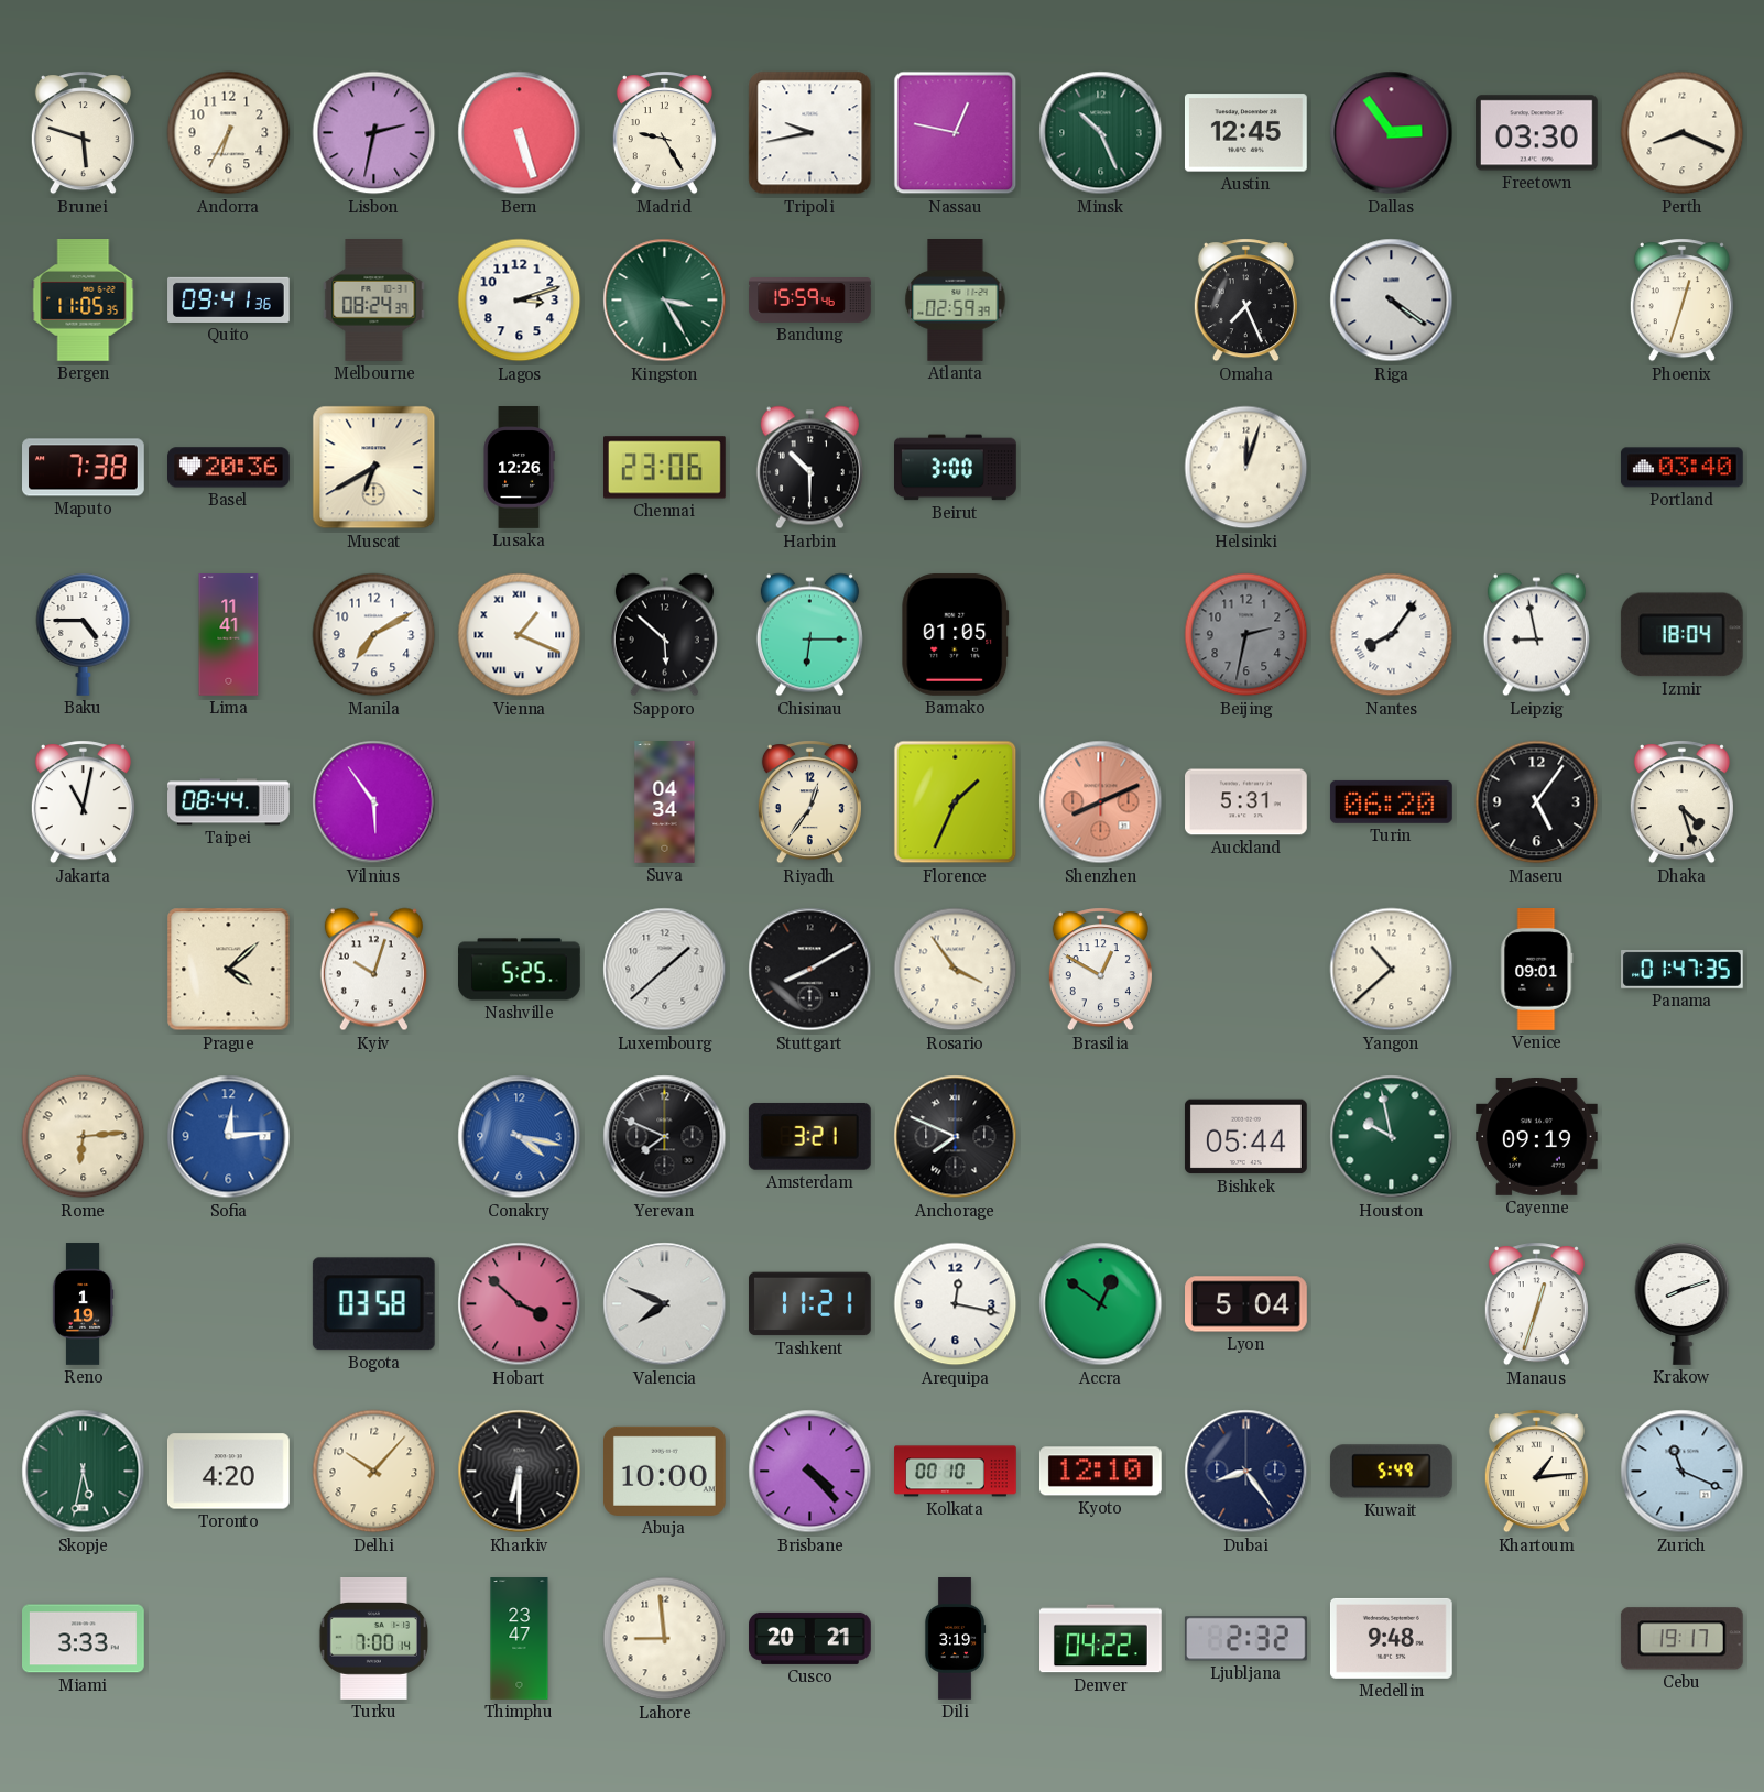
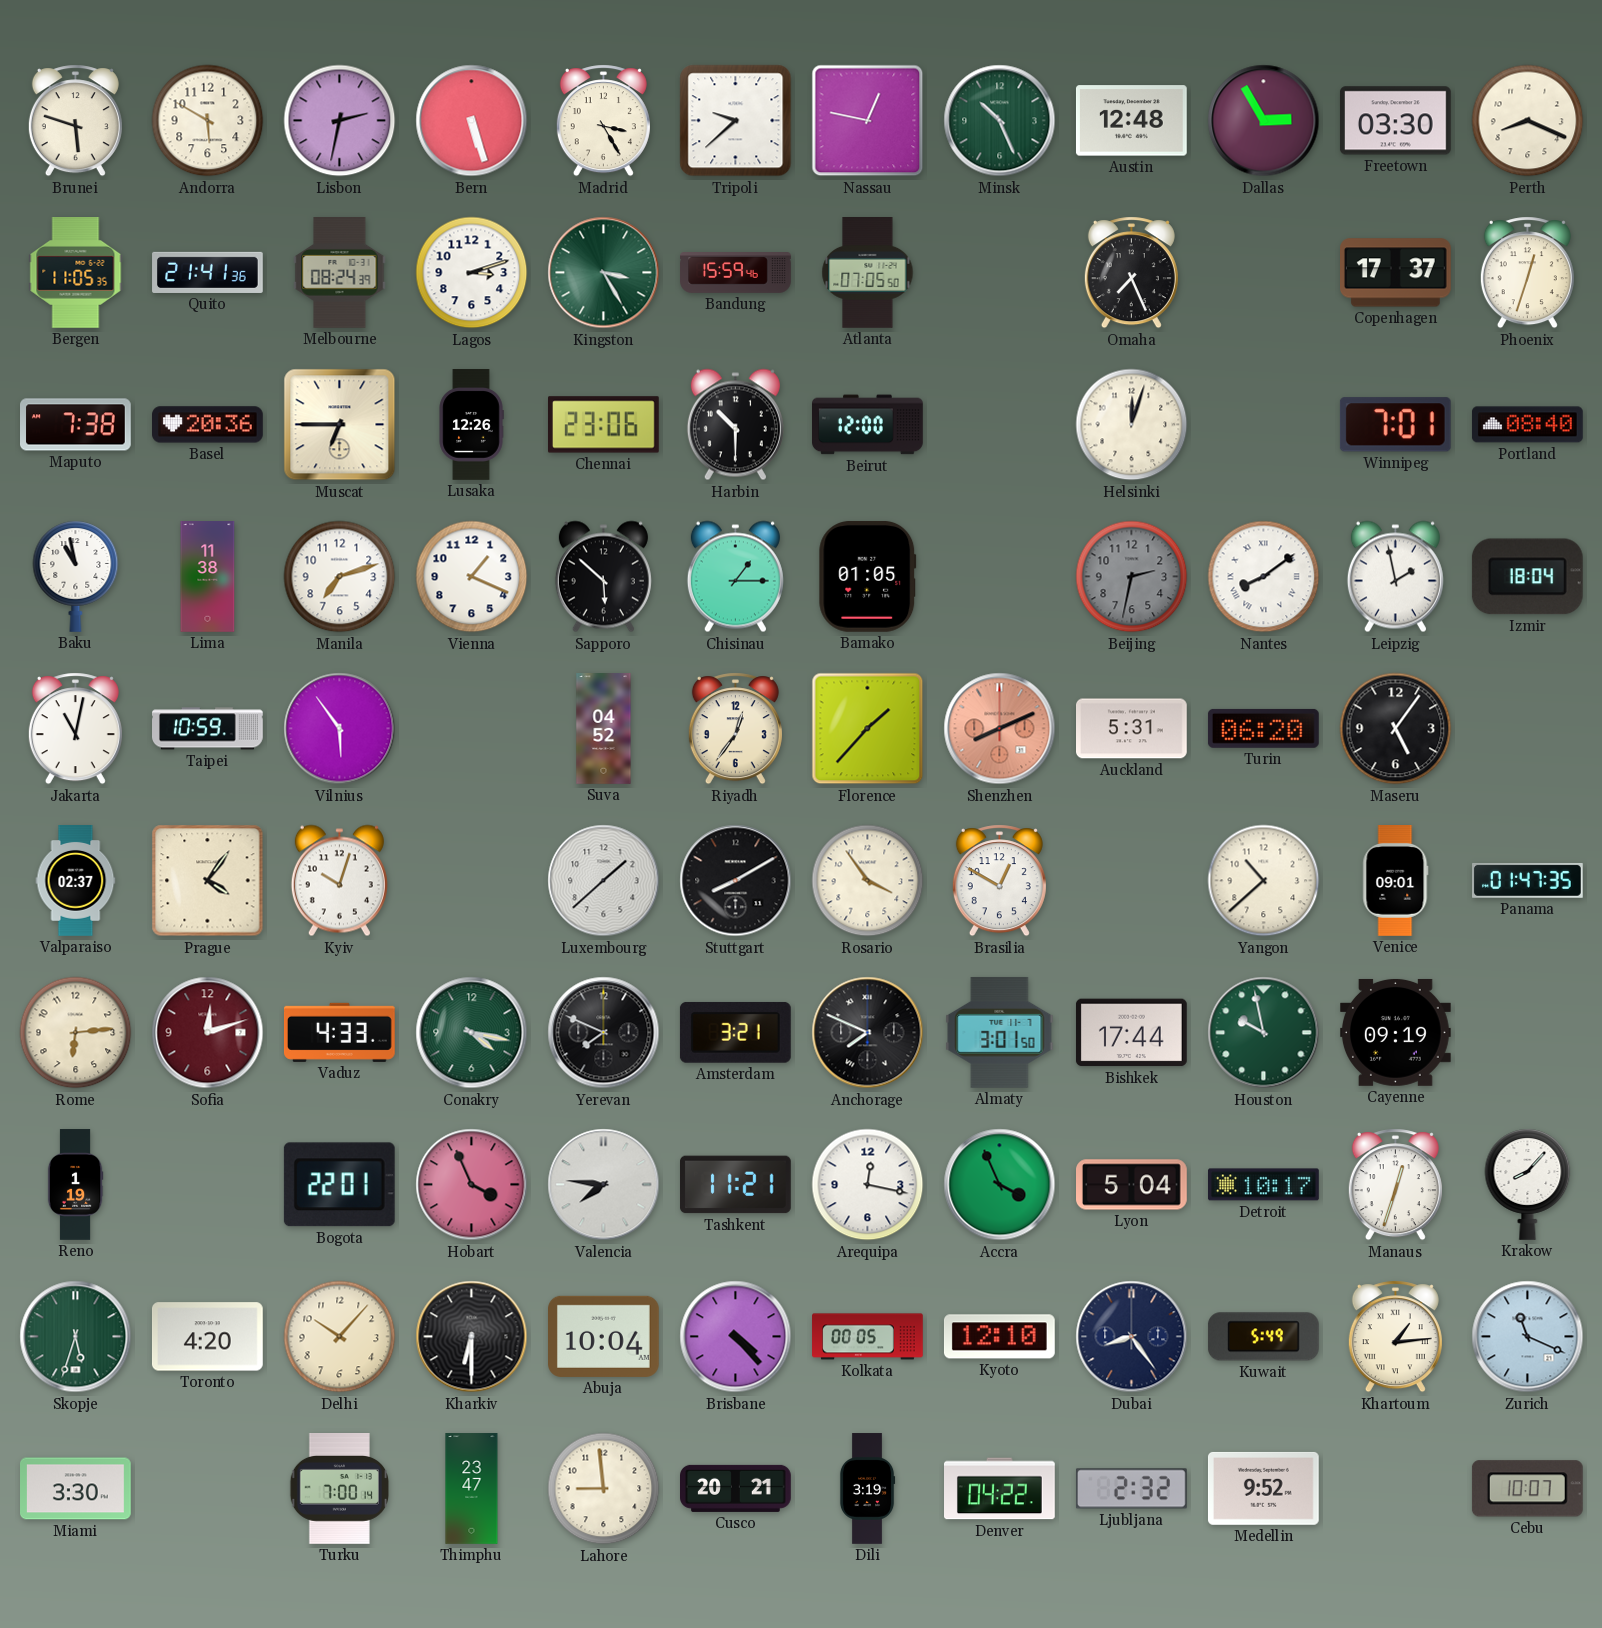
Andorra: 6:35 -> 5:50
Madrid: 9:25 -> 3:25
Tripoli: 9:43 -> 9:38
Austin: 12:45 -> 12:48
Dallas: 2:54 -> 2:55
Quito: 09:41 -> 21:41
Atlanta: 02:59 -> 07:05
Riga: 4:21 -> none
Copenhagen: none -> 17:37
Muscat: 6:40 -> 6:45
Beirut: 3:00 -> 12:00
Winnipeg: none -> 7:01
Portland: 03:40 -> 08:40
Baku: 4:45 -> 10:58
Lima: 11:41 -> 11:38
Manila: 7:10 -> 7:12
Vienna numerals: Roman -> Arabic
Chisinau: 6:15 -> 1:15
Nantes: 8:06 -> 8:09
Leipzig: 8:58 -> 1:58
Taipei: 08:44 -> 10:59
Suva: 04:34 -> 04:52
Florence: 1:34 -> 1:37
Dhaka: 4:27 -> none
Valparaiso: none -> 02:37
Prague: 4:08 -> 4:06
Nashville: 5:25 -> none
Sofia: 12:14 -> 12:12
Sofia dial: blue -> burgundy
Vaduz: none -> 4:33
Conakry dial: blue -> green
Almaty: none -> 3:01
Bishkek: 05:44 -> 17:44
Bogota: 03:58 -> 22:01
Hobart: 3:52 -> 3:56
Valencia: 7:49 -> 7:46
Accra: 12:51 -> 3:56
Detroit: none -> 10:17
Krakow: 8:12 -> 8:07
Skopje: 5:32 -> 5:33
Abuja: 10:00 -> 10:04
Kolkata: 00:10 -> 00:05
Miami: 3:33 -> 3:30
Medellin: 9:48 -> 9:52
Cebu: 19:17 -> 10:07
